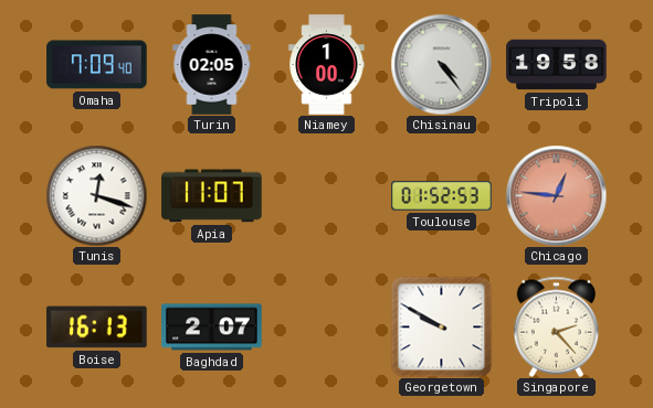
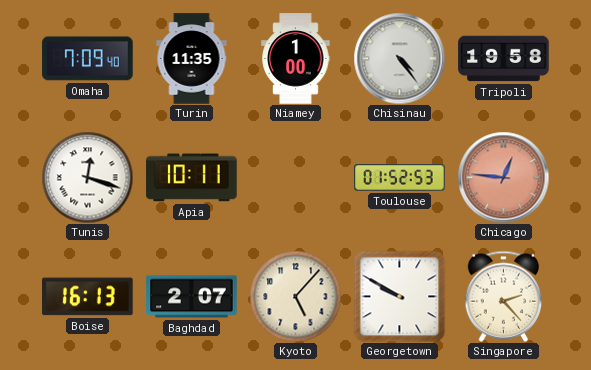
Turin: 02:05 -> 11:35
Apia: 11:07 -> 10:11
Kyoto: none -> 5:07
